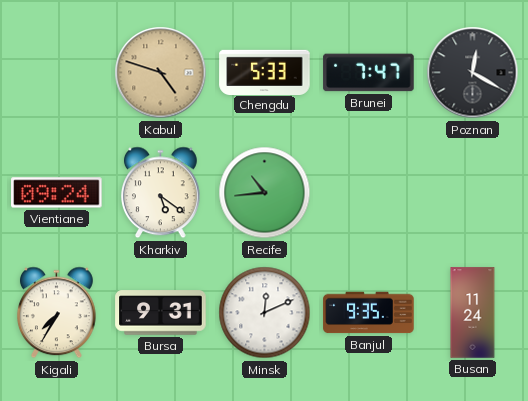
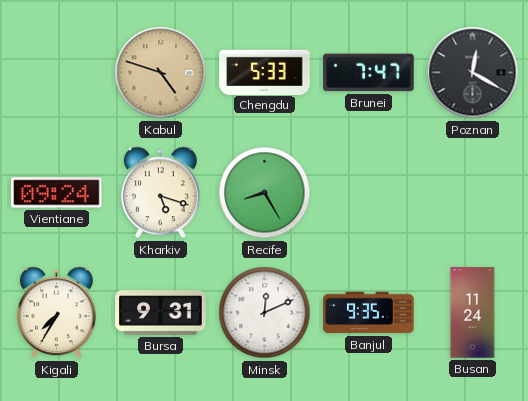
Kharkiv: 5:21 -> 5:18
Recife: 10:44 -> 8:25
